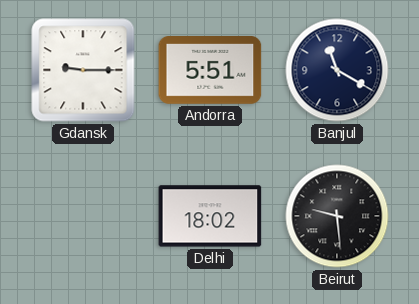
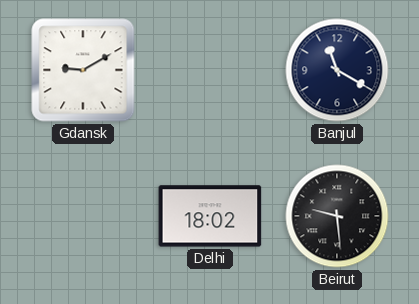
Gdansk: 9:15 -> 9:10
Andorra: 5:51 -> none
